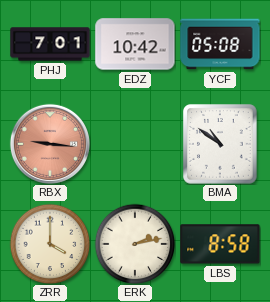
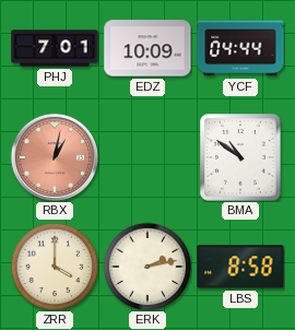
EDZ: 10:42 -> 10:09
YCF: 05:08 -> 04:44
RBX: 9:16 -> 1:02
